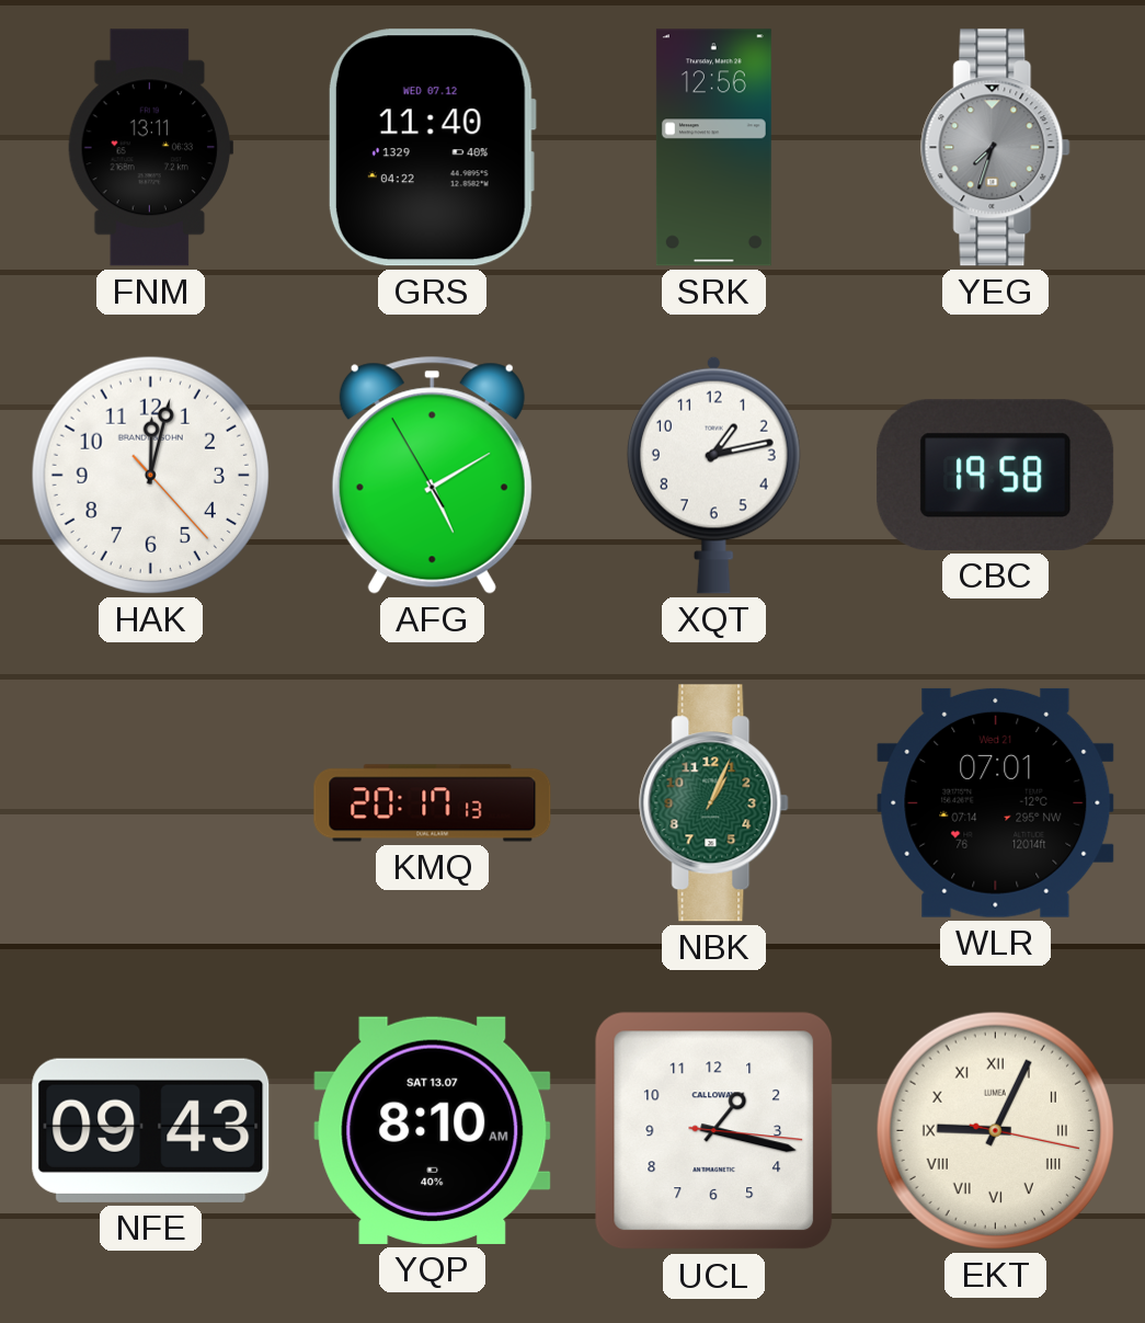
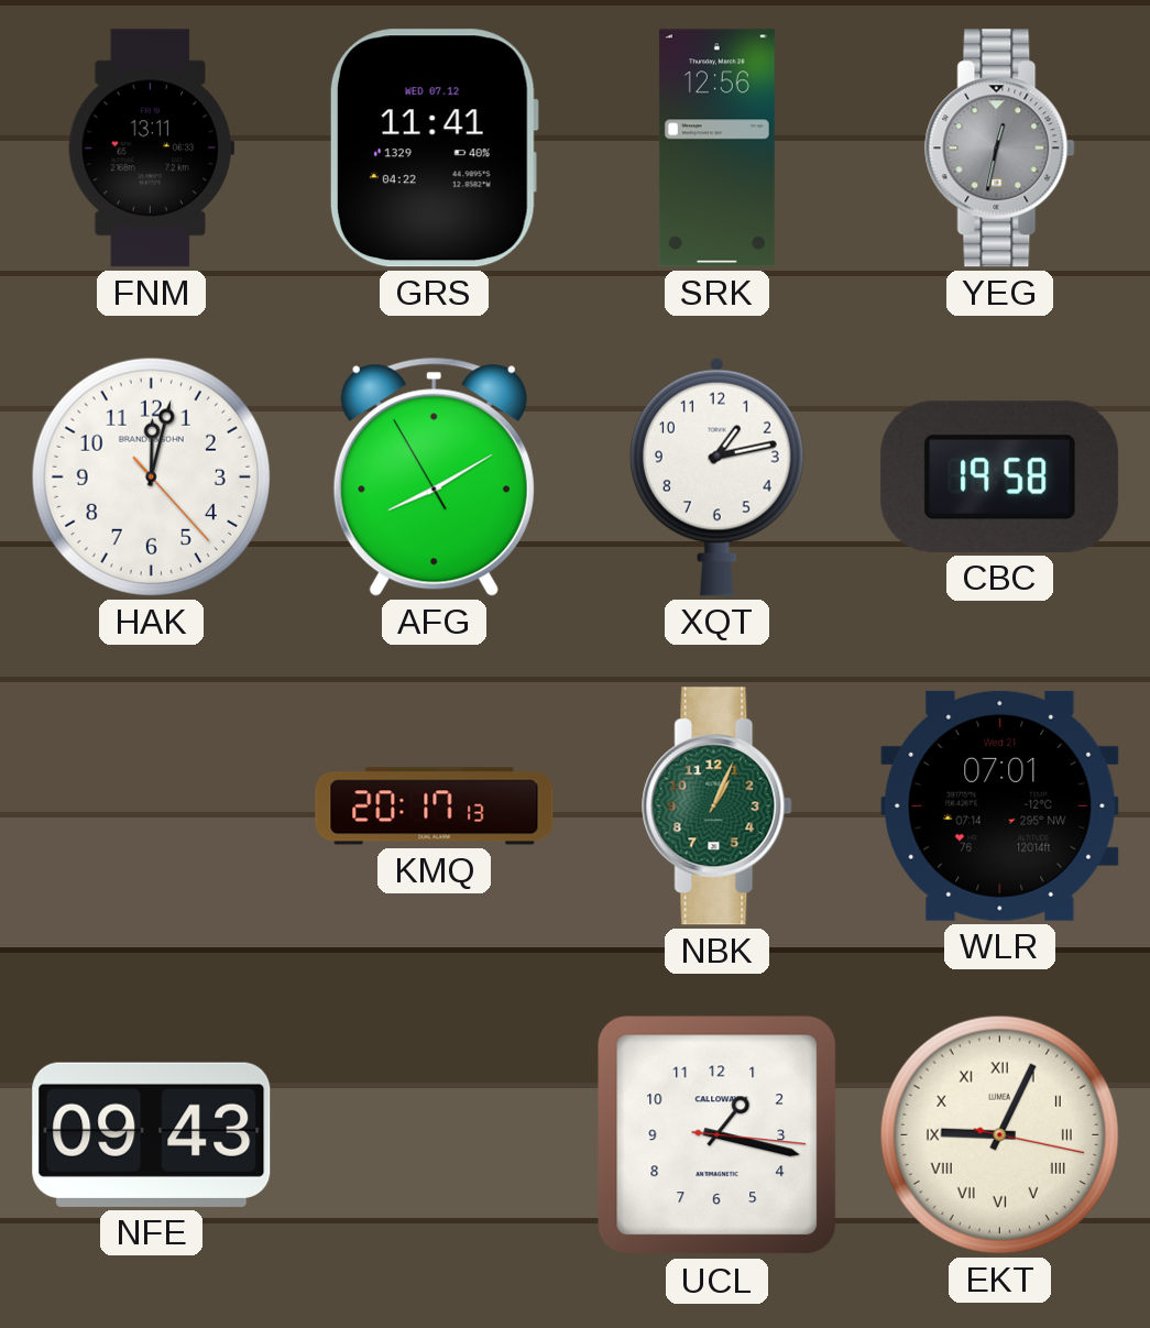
GRS: 11:40 -> 11:41
YEG: 7:33 -> 12:32
AFG: 5:09 -> 8:09
YQP: 8:10 -> none
